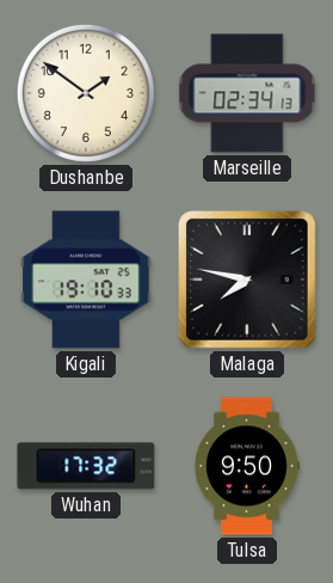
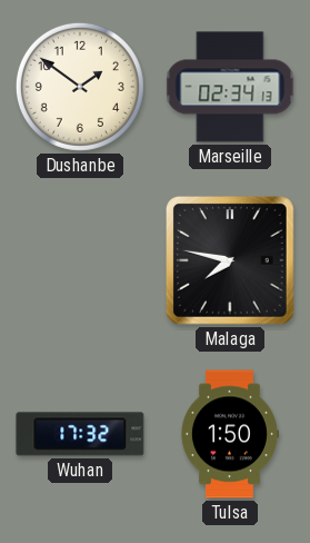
Kigali: 19:10 -> none
Tulsa: 9:50 -> 1:50
